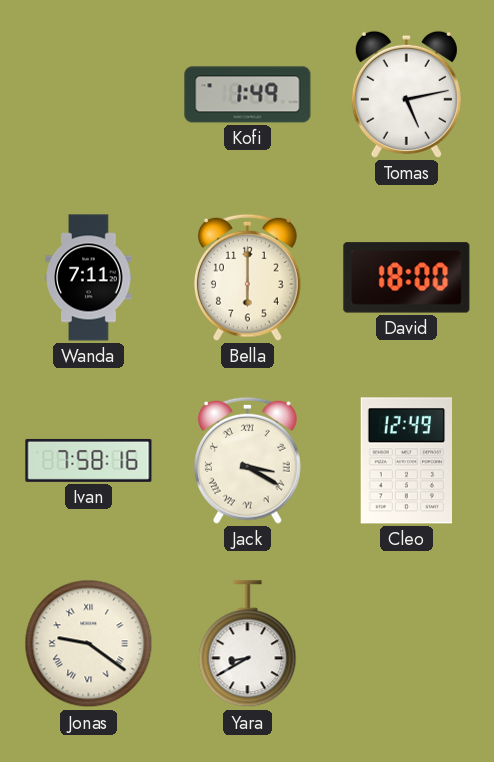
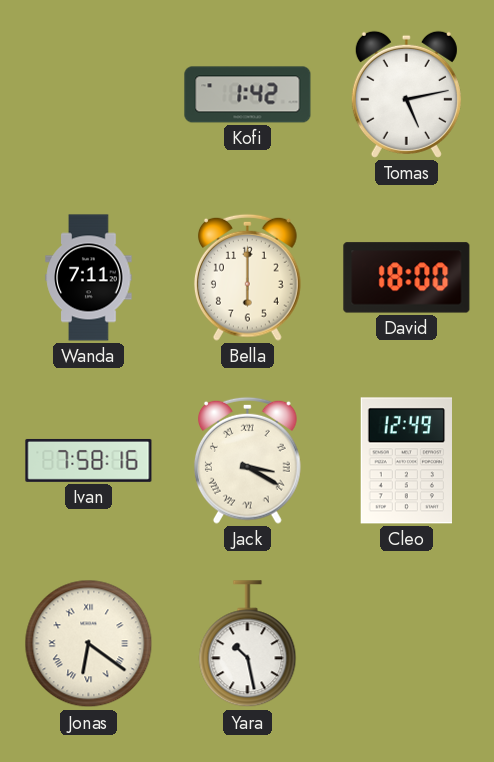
Kofi: 1:49 -> 1:42
Jonas: 9:21 -> 6:21
Yara: 8:40 -> 10:28
